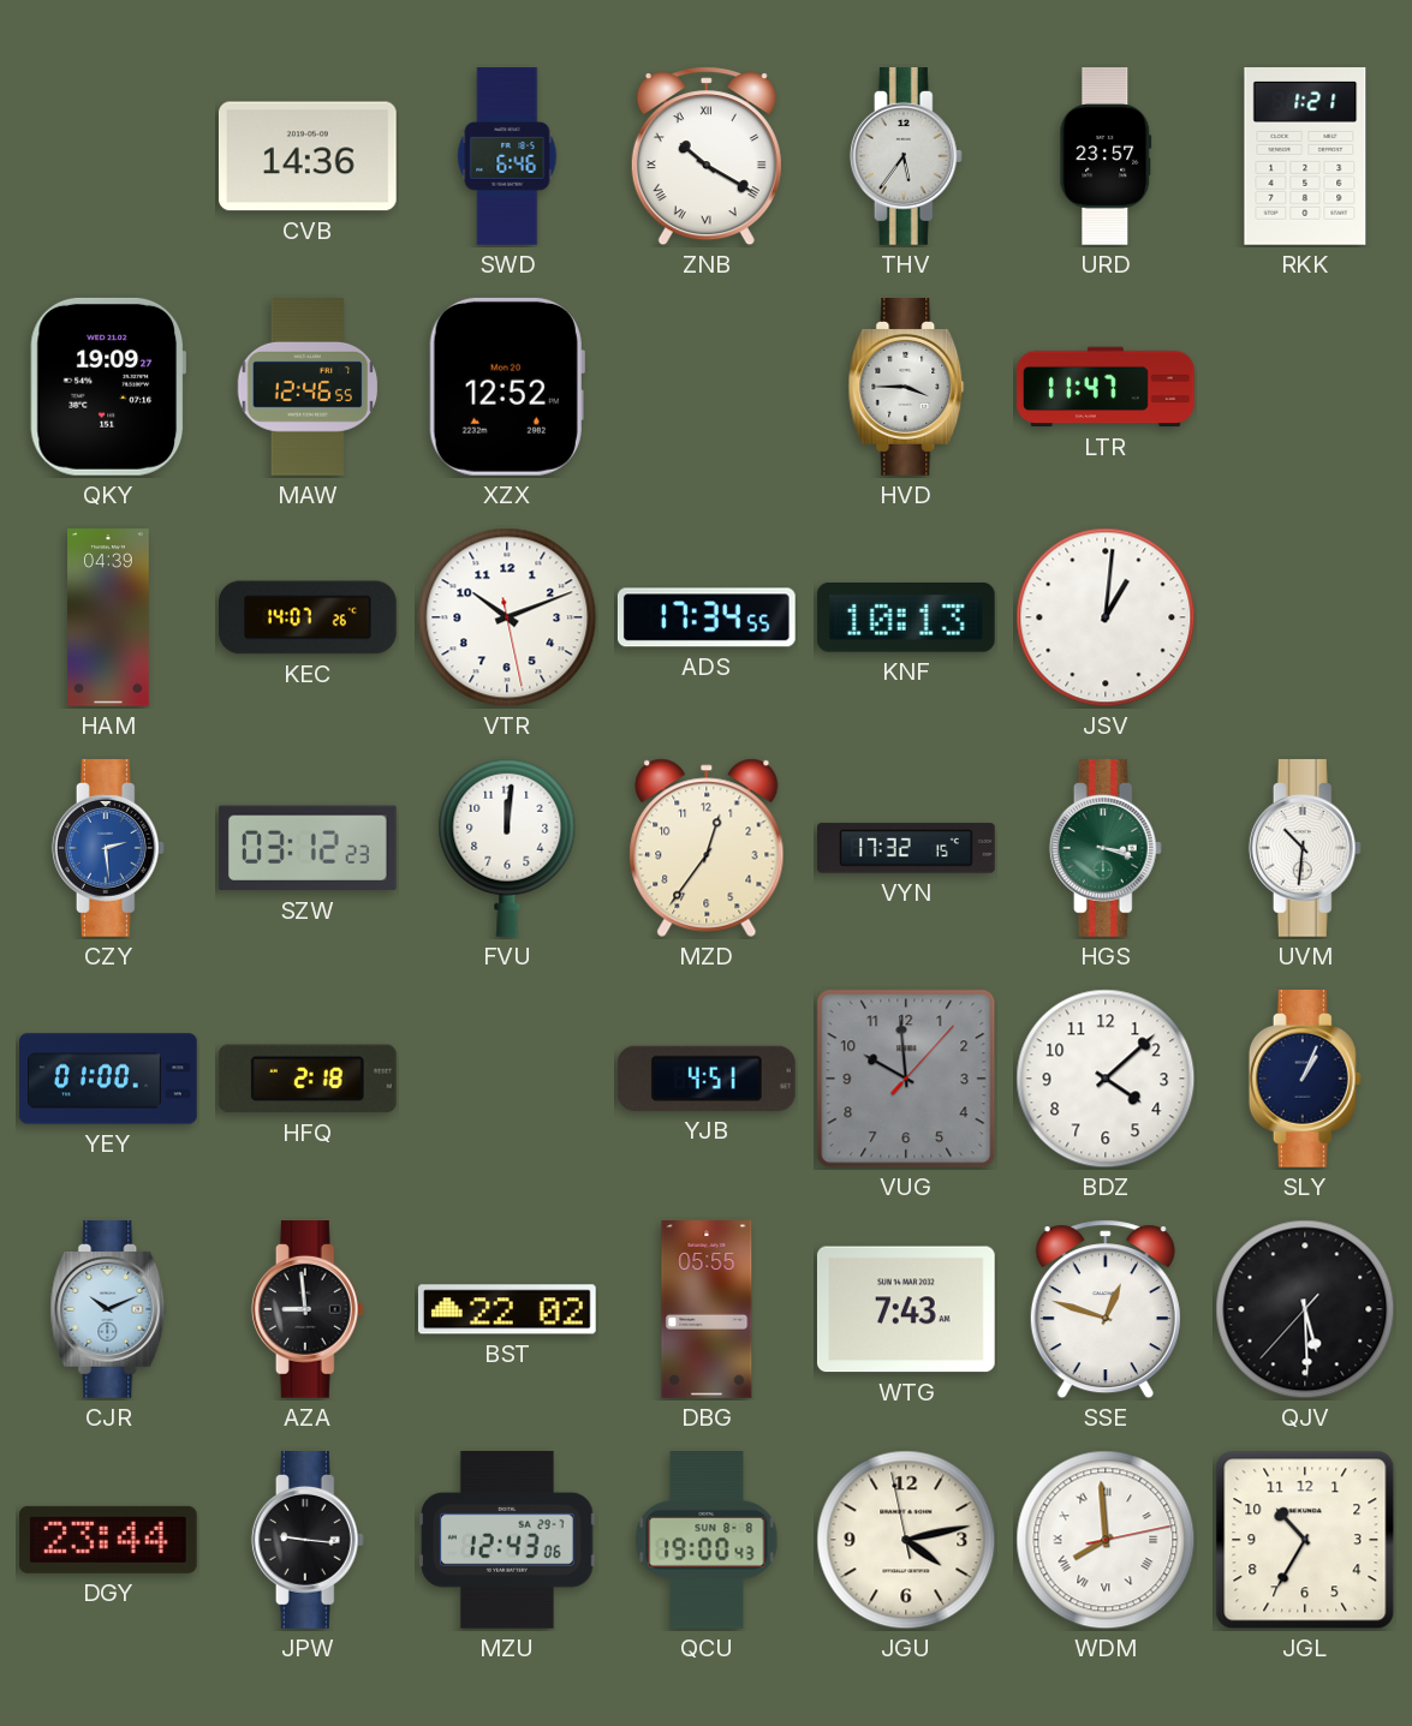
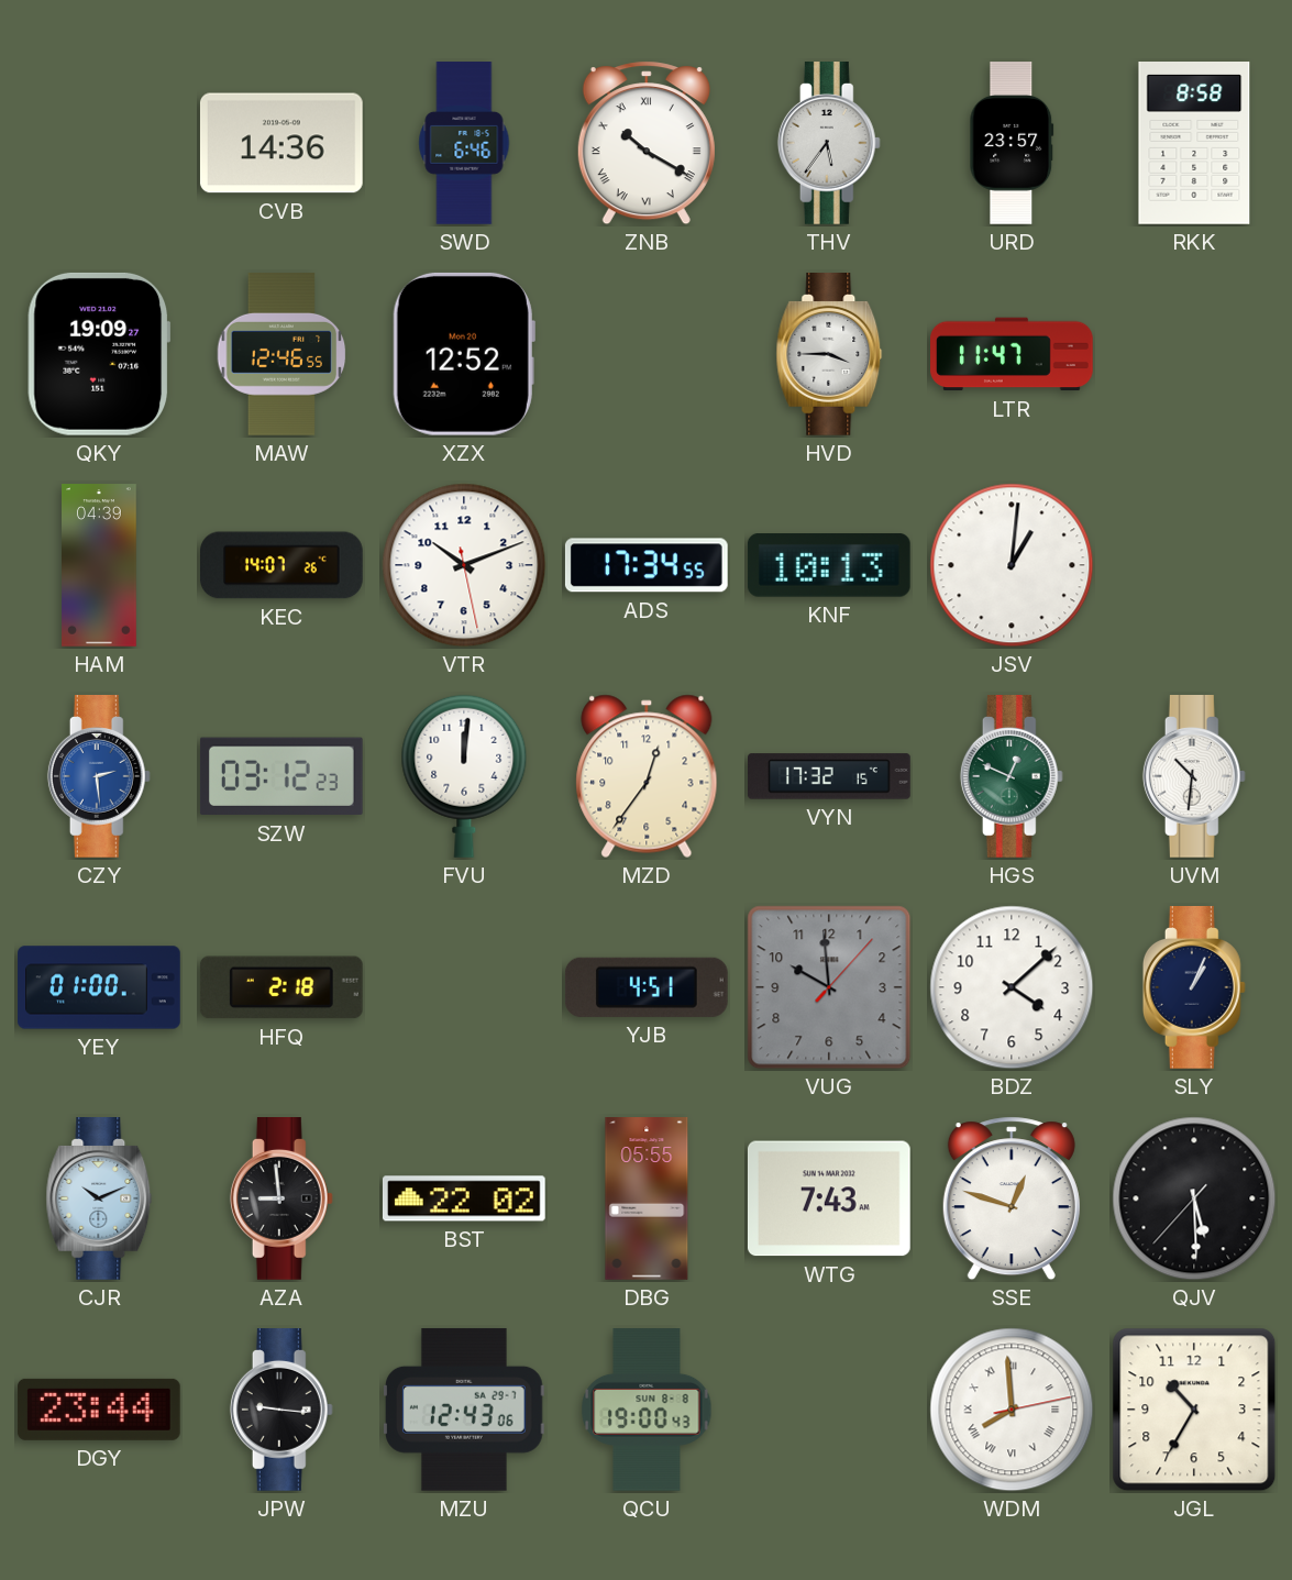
RKK: 1:21 -> 8:58
HGS: 3:18 -> 12:49
JGU: 4:12 -> none
